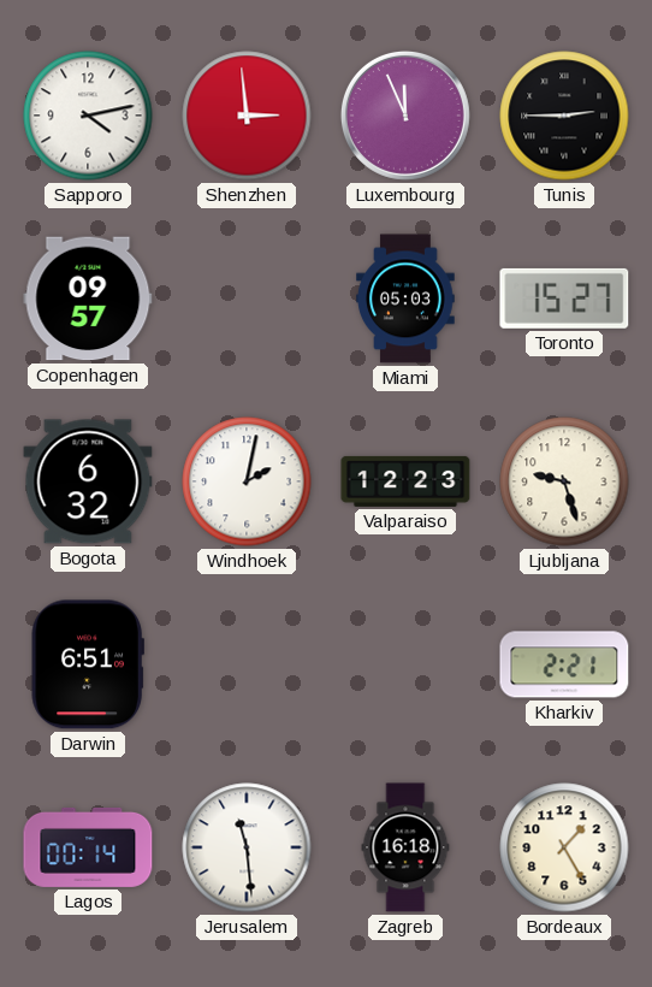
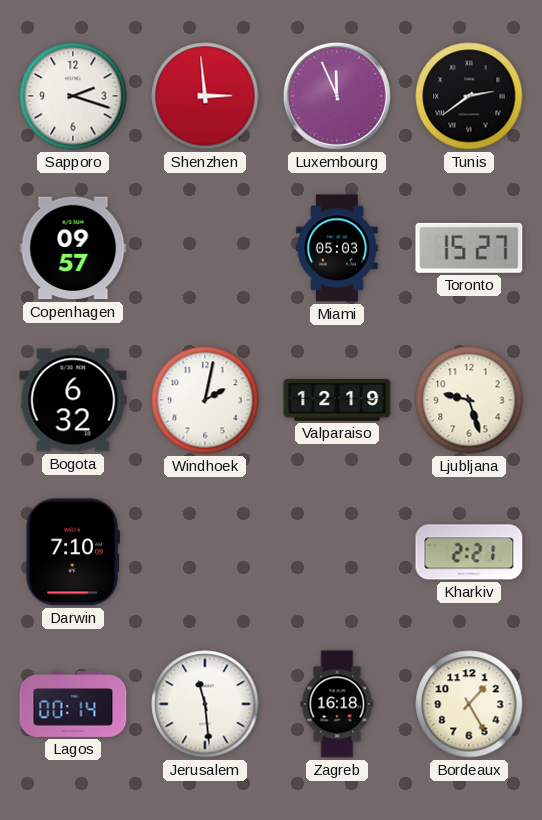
Sapporo: 4:13 -> 2:18
Tunis: 2:45 -> 2:39
Valparaiso: 12:23 -> 12:19
Darwin: 6:51 -> 7:10
